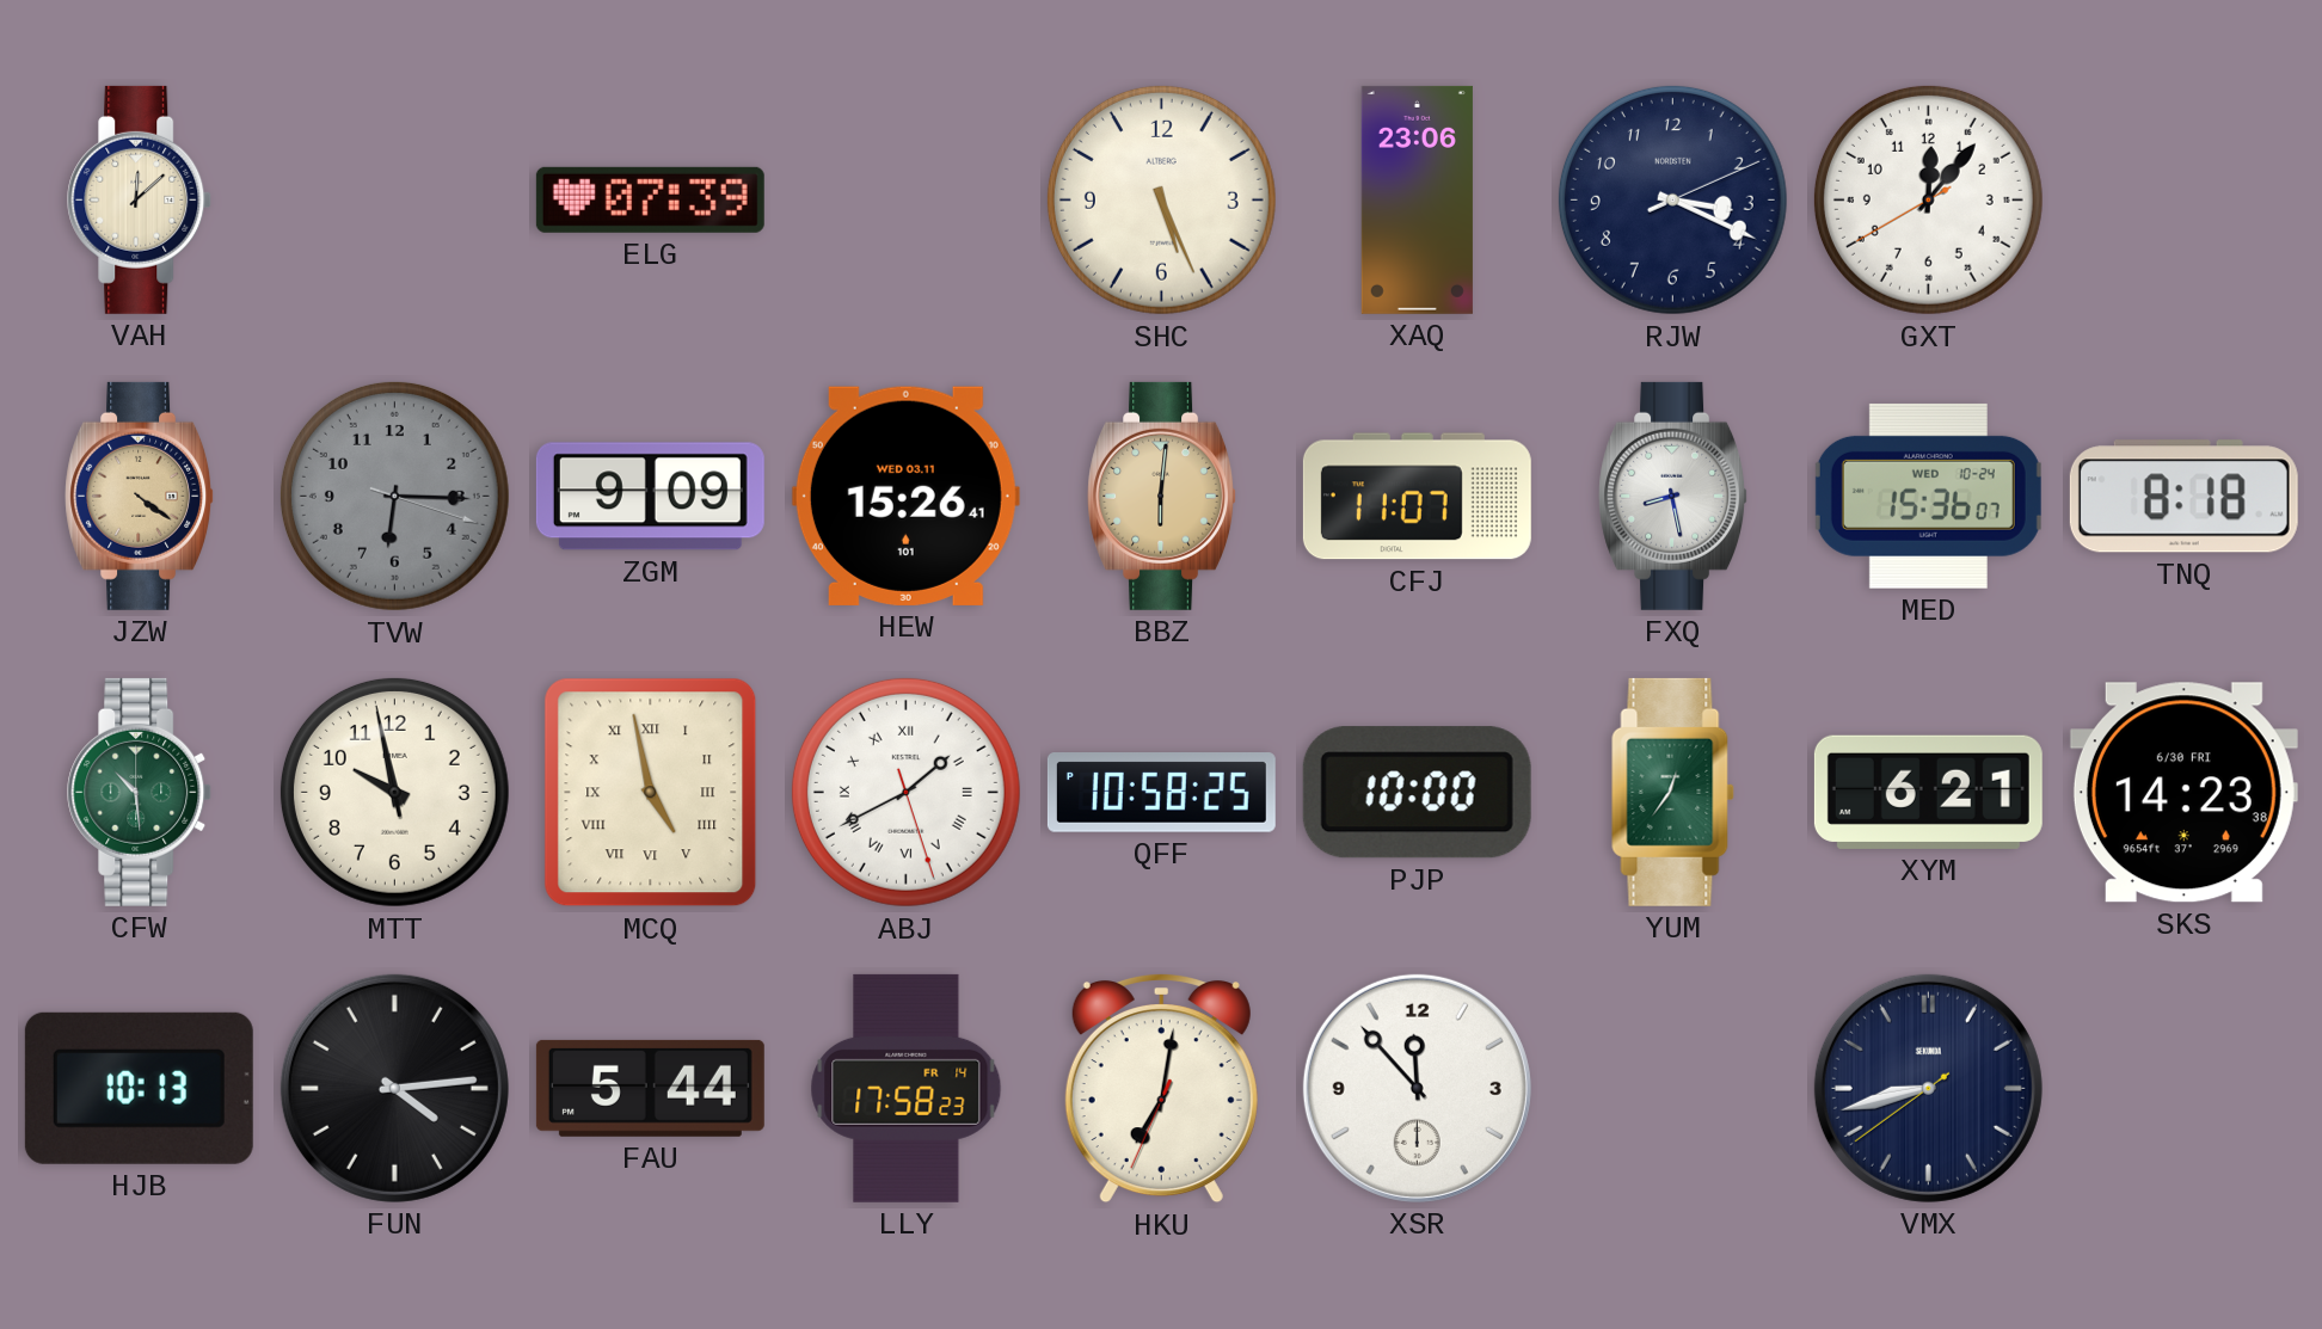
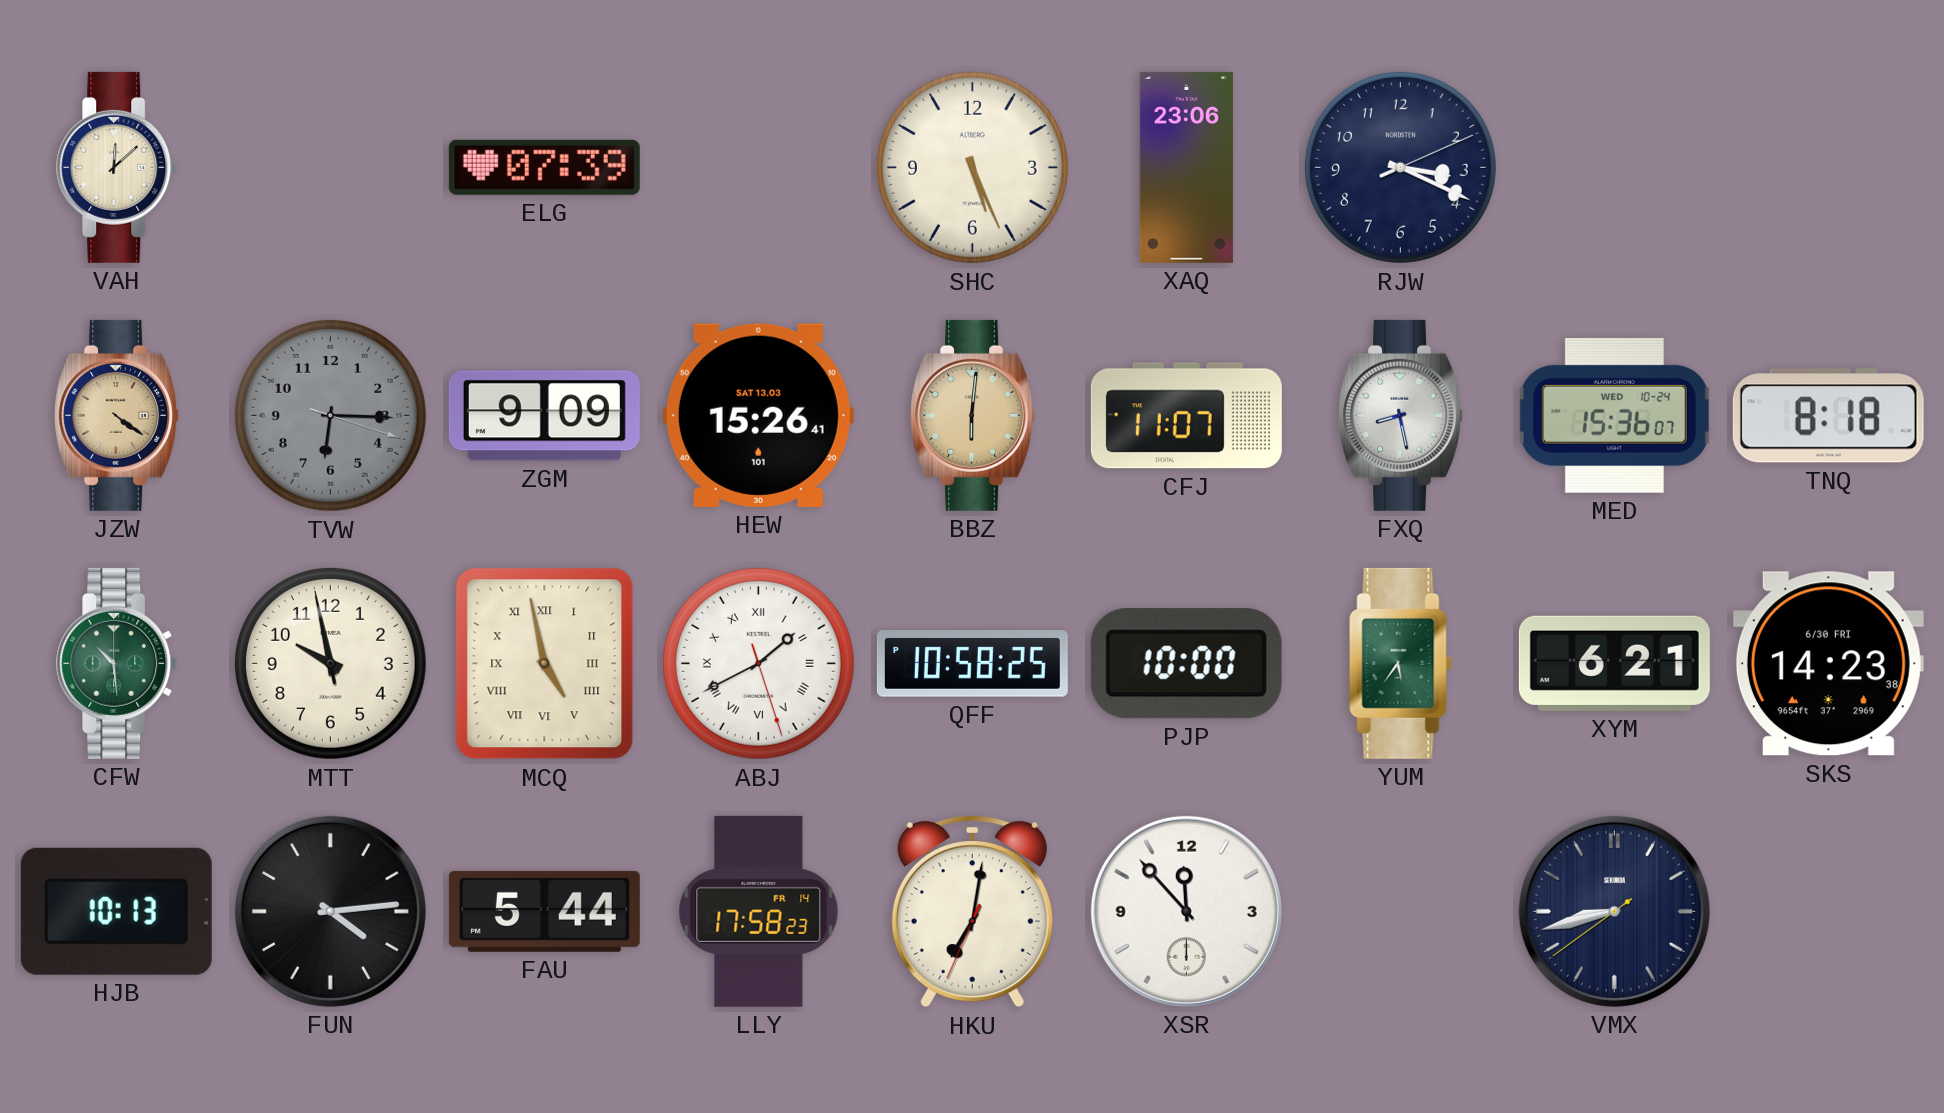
GXT: 12:06 -> none
HEW date: WED 03.11 -> SAT 13.03
YUM: 12:36 -> 5:36
